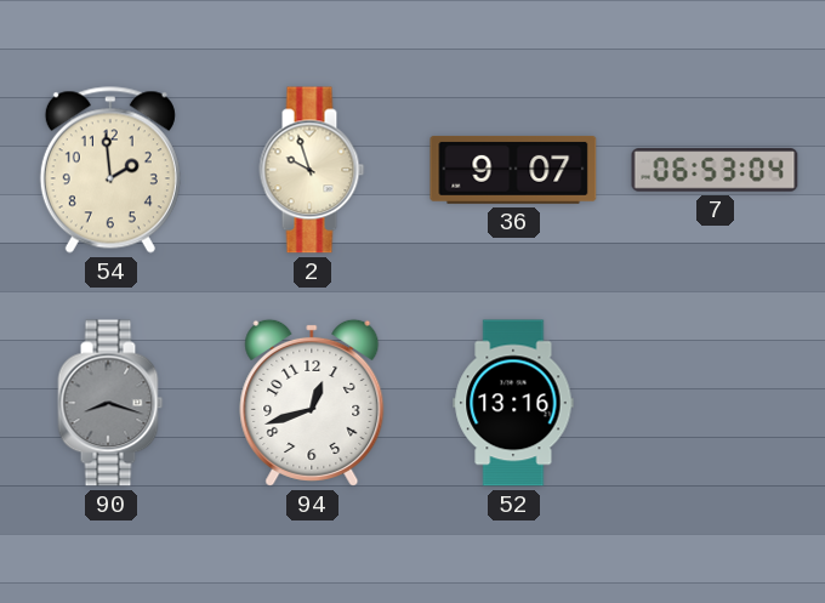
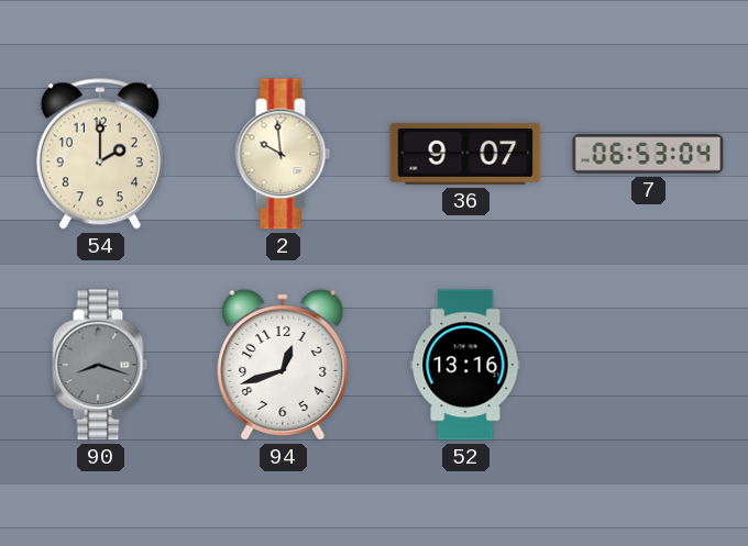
54: 1:59 -> 2:00
2: 9:57 -> 9:59
